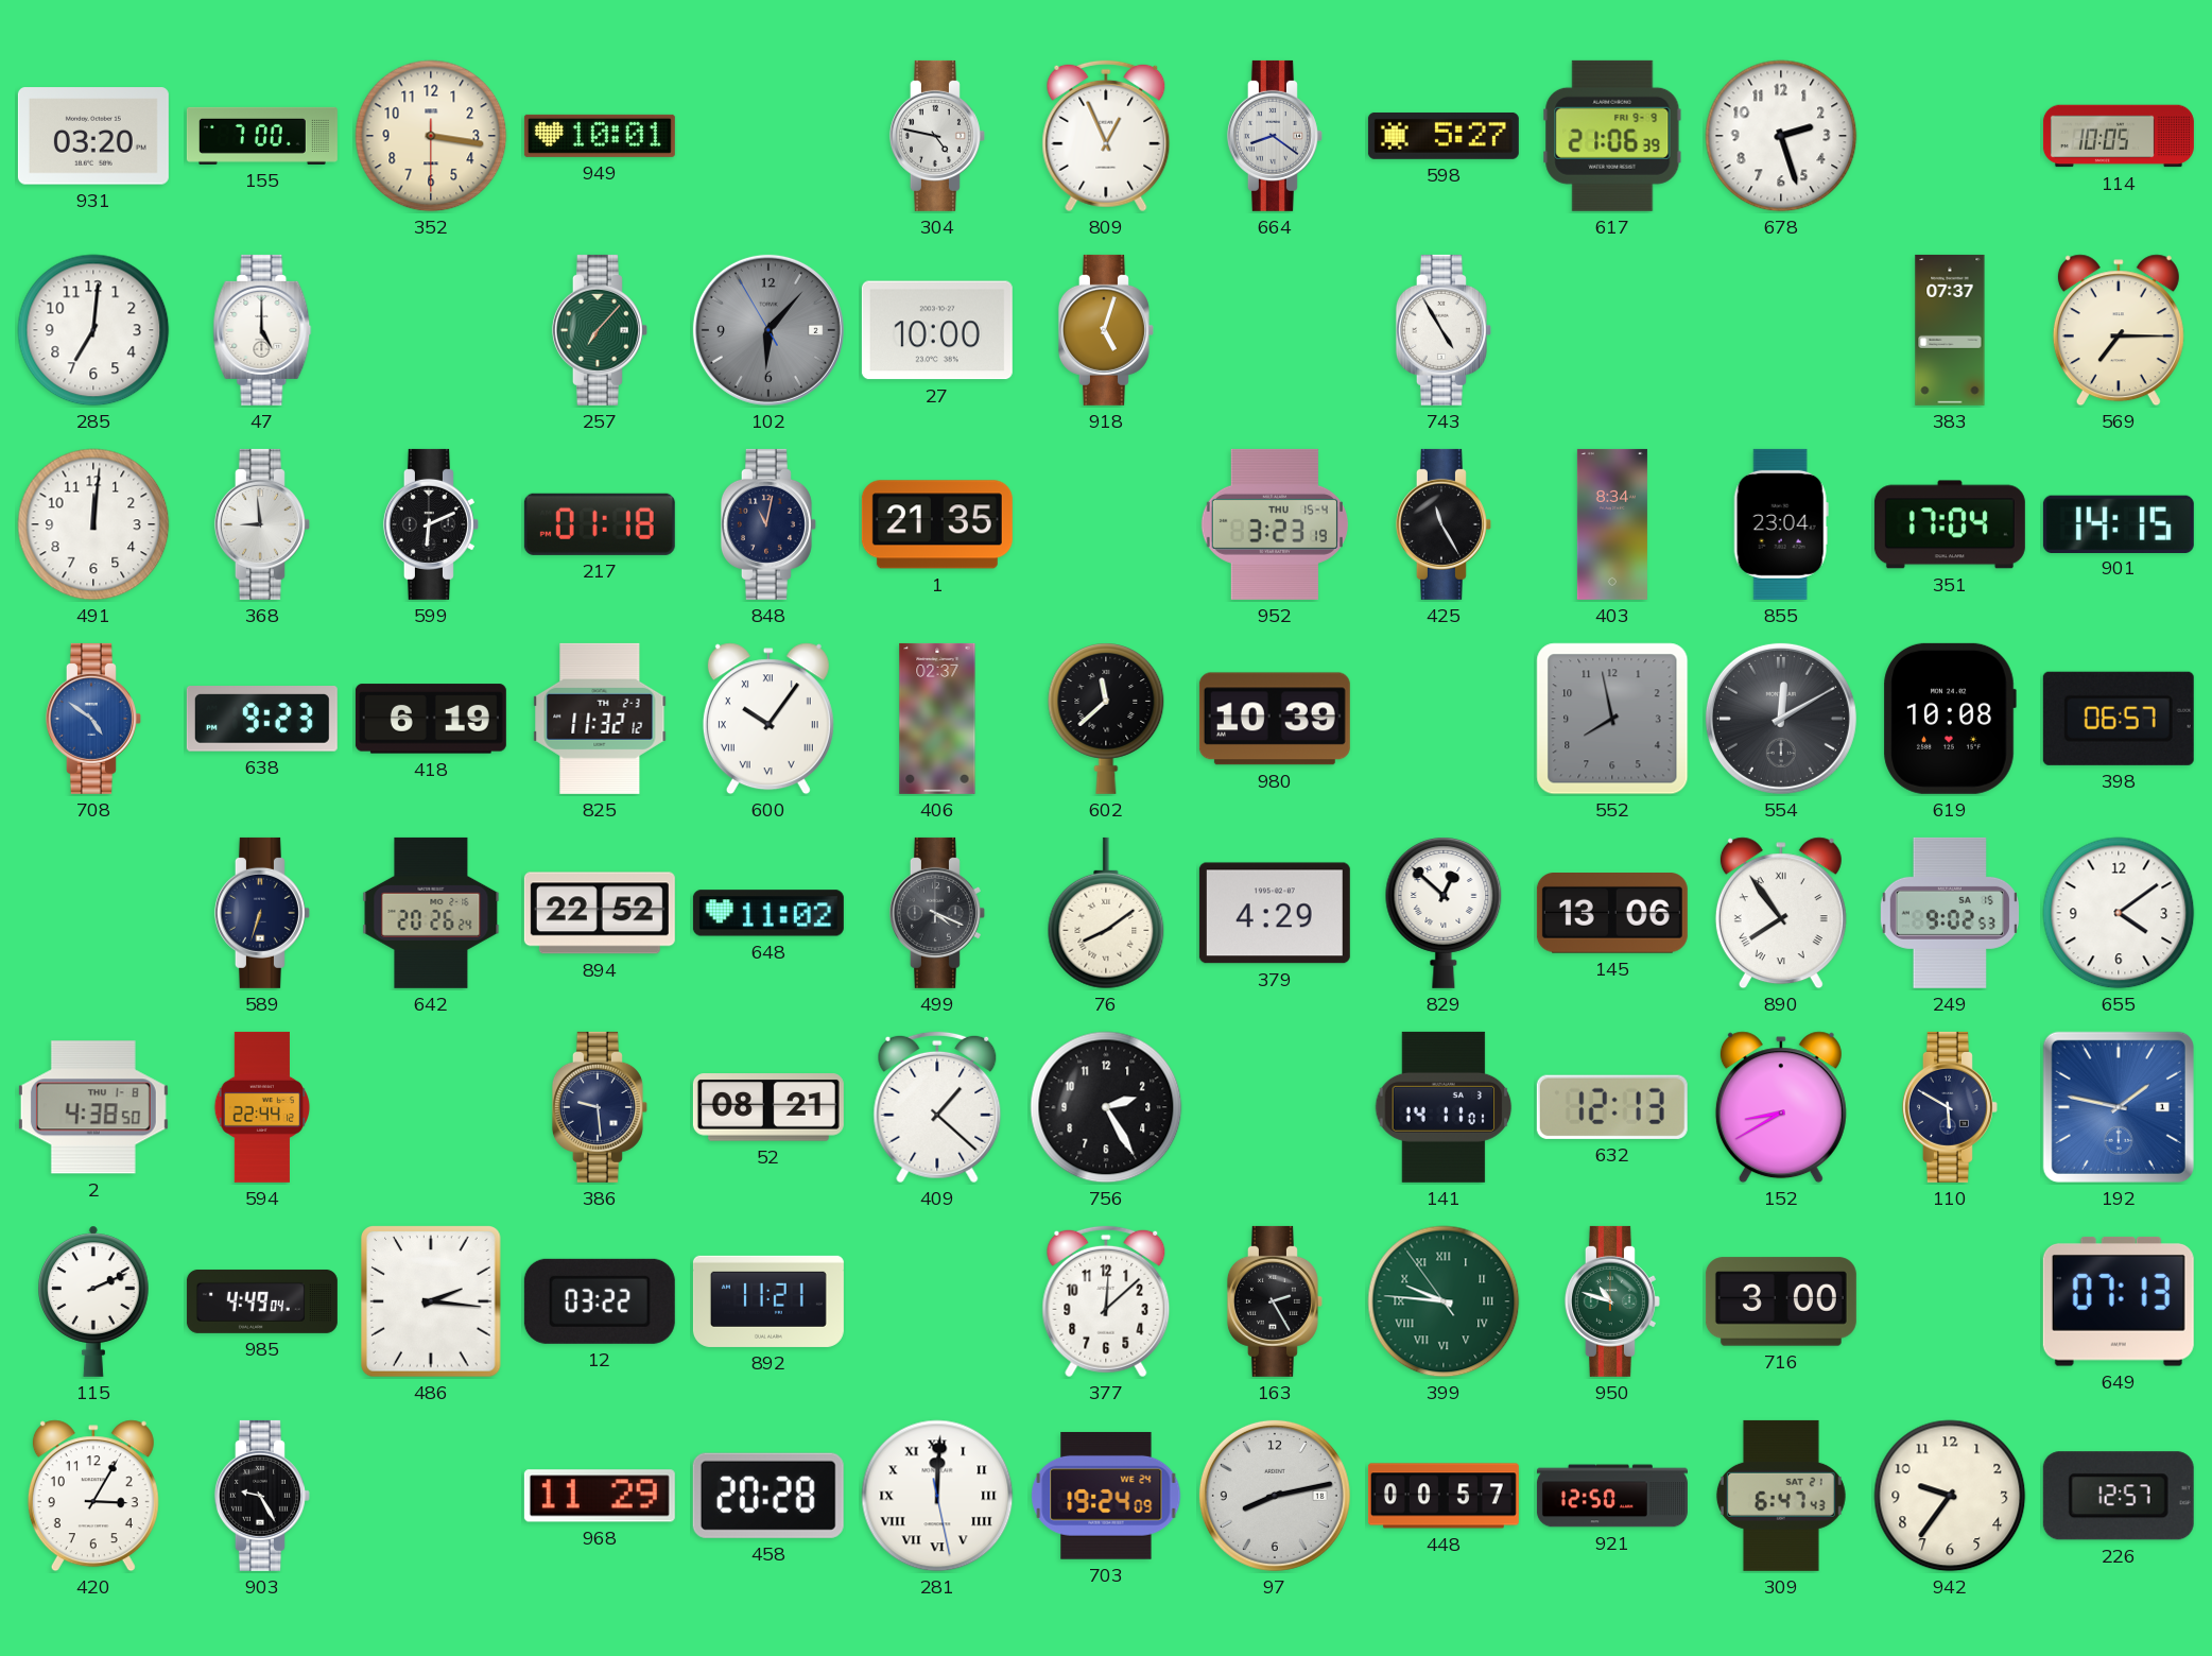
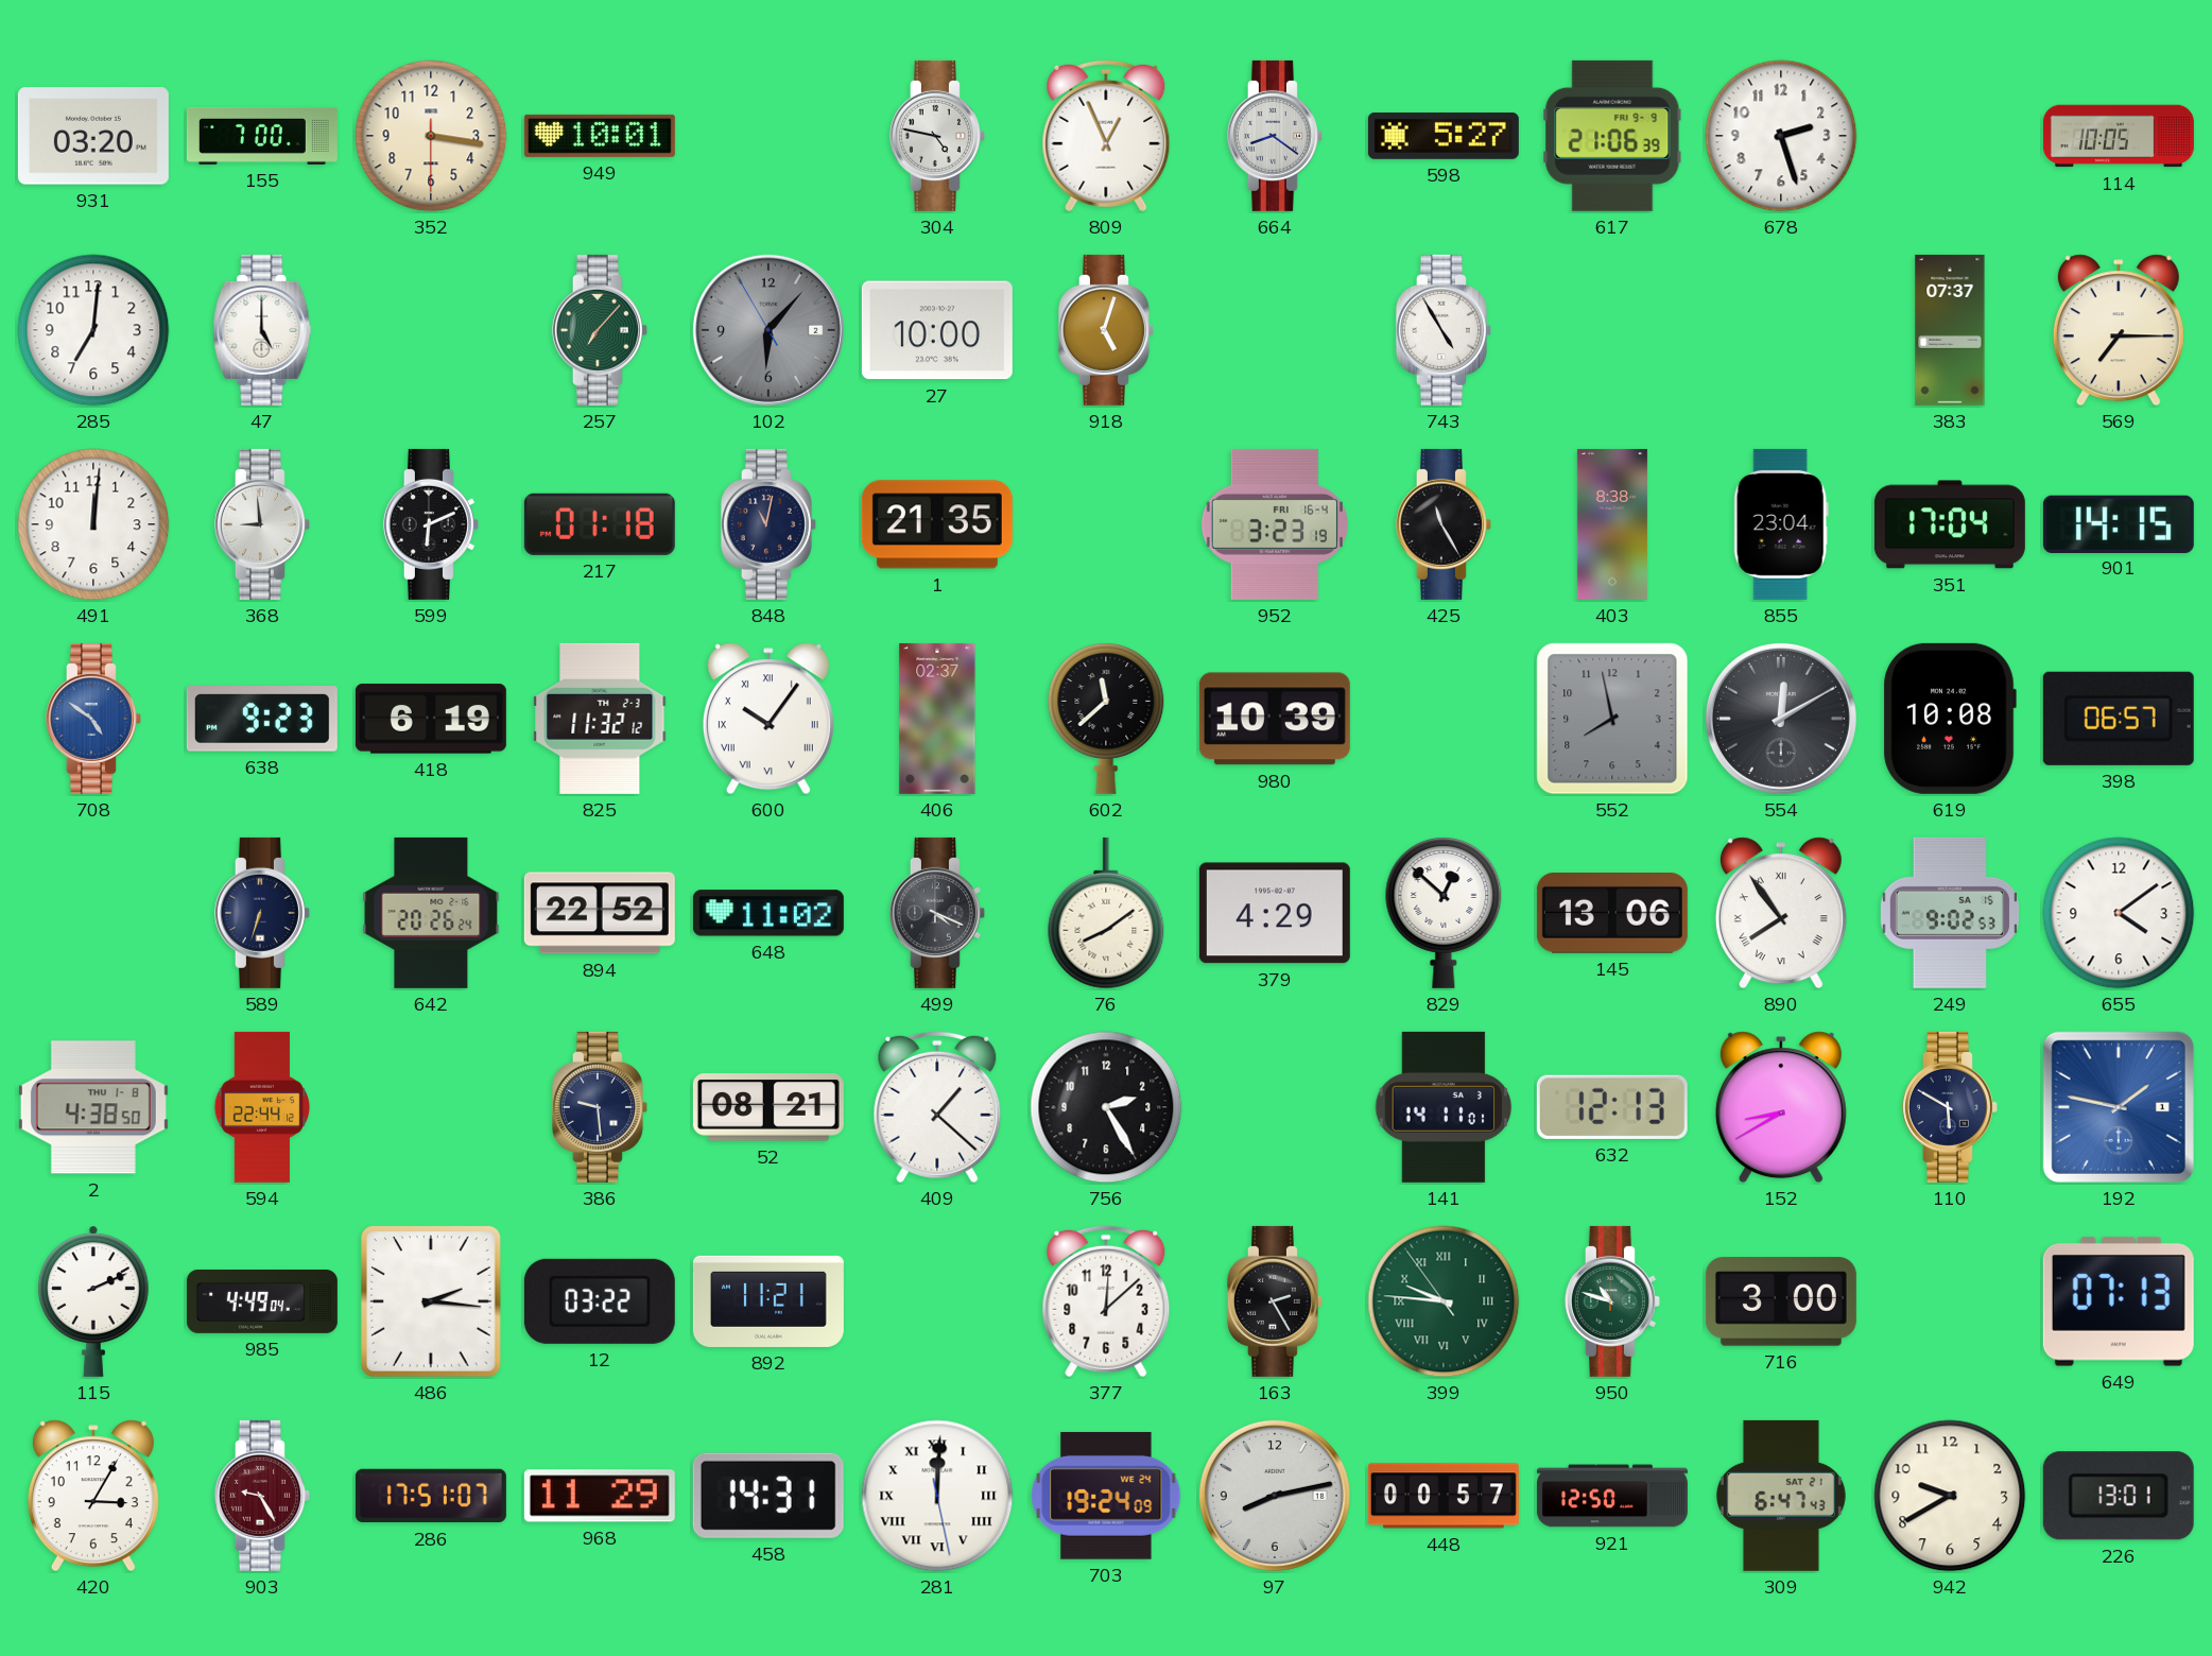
952 date: THU 15-4 -> FRI 16-4
403: 8:34 -> 8:38
903 dial: black -> burgundy
286: none -> 17:51
458: 20:28 -> 14:31
942: 9:36 -> 9:40
226: 12:57 -> 13:01
